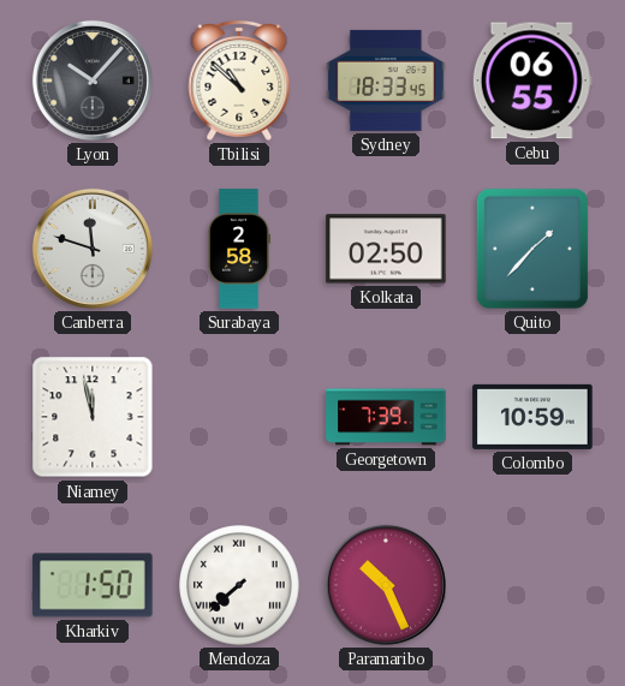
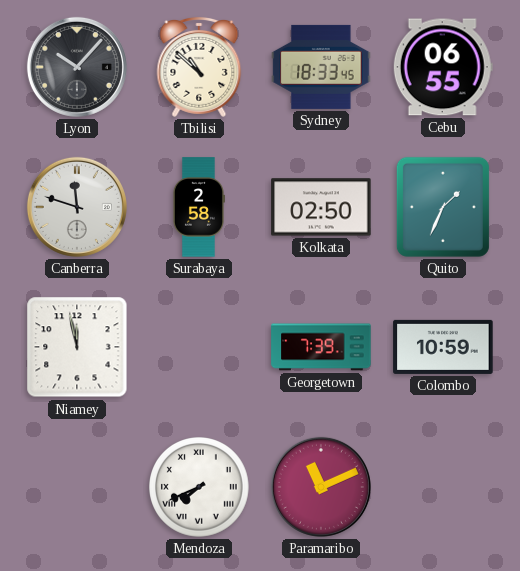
Quito: 1:37 -> 1:34
Kharkiv: 1:50 -> none
Mendoza: 7:38 -> 7:41
Paramaribo: 10:26 -> 11:11
